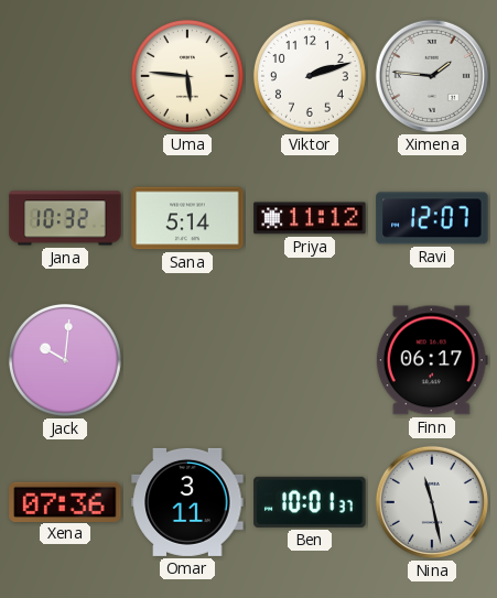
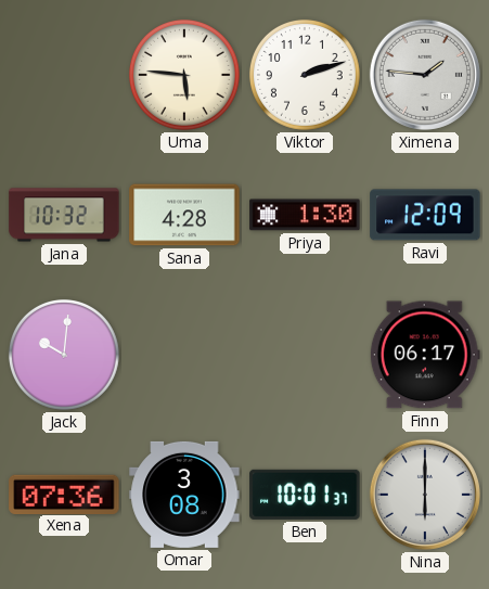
Sana: 5:14 -> 4:28
Priya: 11:12 -> 1:30
Ravi: 12:07 -> 12:09
Omar: 3:11 -> 3:08
Nina: 11:28 -> 6:00
